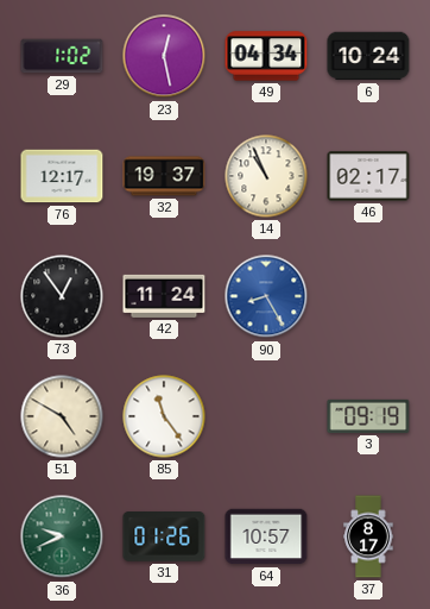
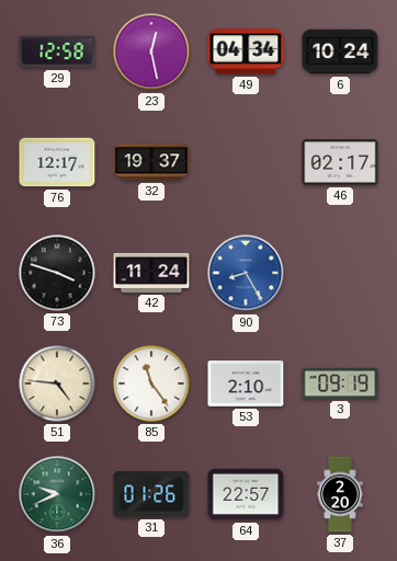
29: 1:02 -> 12:58
14: 10:56 -> none
73: 12:54 -> 3:48
51: 4:50 -> 4:46
53: none -> 2:10
64: 10:57 -> 22:57
37: 8:17 -> 2:20
